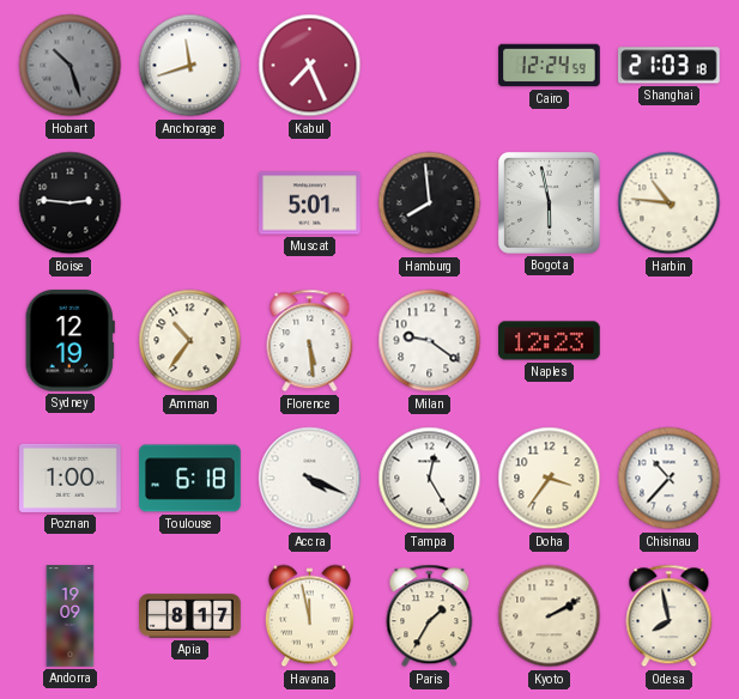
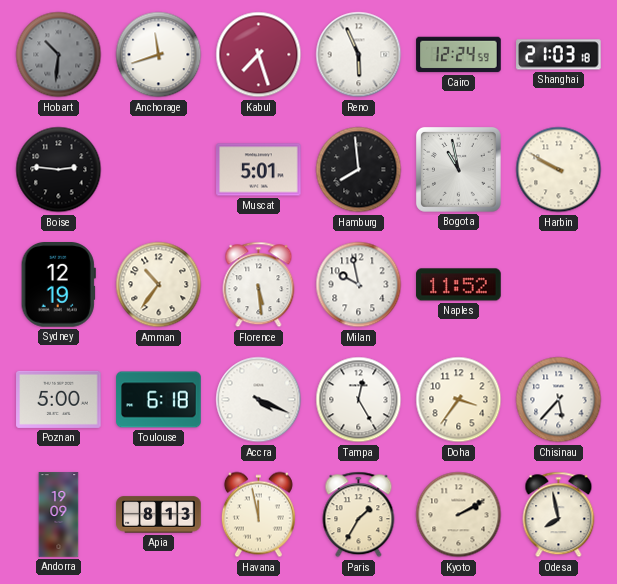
Hobart: 10:27 -> 10:31
Kabul: 7:26 -> 7:27
Reno: none -> 5:56
Bogota: 5:58 -> 10:58
Harbin: 10:46 -> 9:50
Milan: 9:21 -> 9:58
Naples: 12:23 -> 11:52
Poznan: 1:00 -> 5:00
Chisinau: 10:37 -> 5:37
Apia: 8:17 -> 8:13
